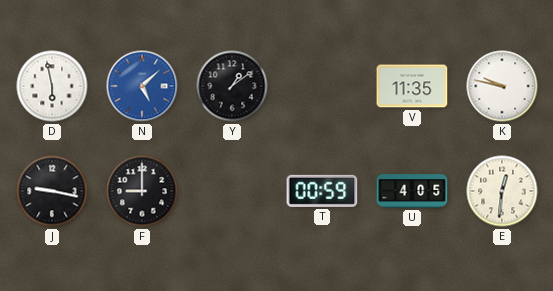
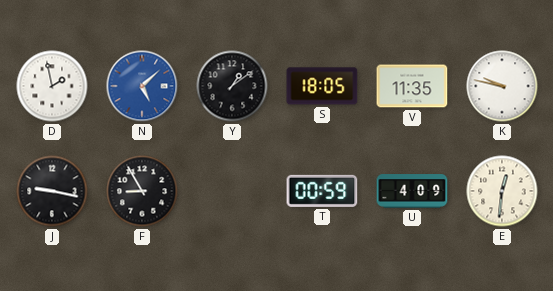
D: 5:58 -> 1:58
S: none -> 18:05
F: 9:00 -> 8:55
U: 4:05 -> 4:09
